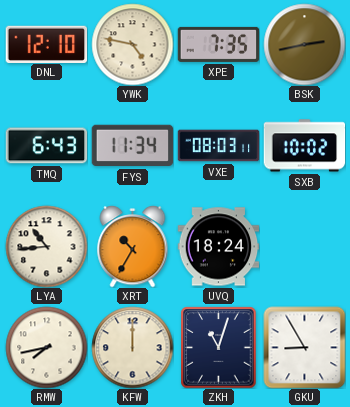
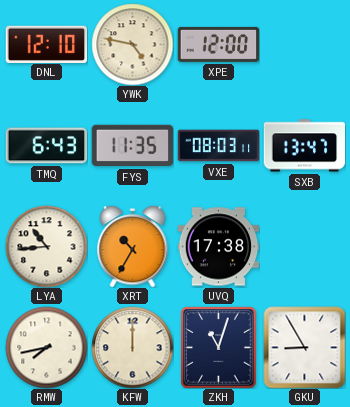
XPE: 7:35 -> 12:00
BSK: 2:43 -> none
FYS: 11:34 -> 11:35
SXB: 10:02 -> 13:47
UVQ: 18:24 -> 17:38
